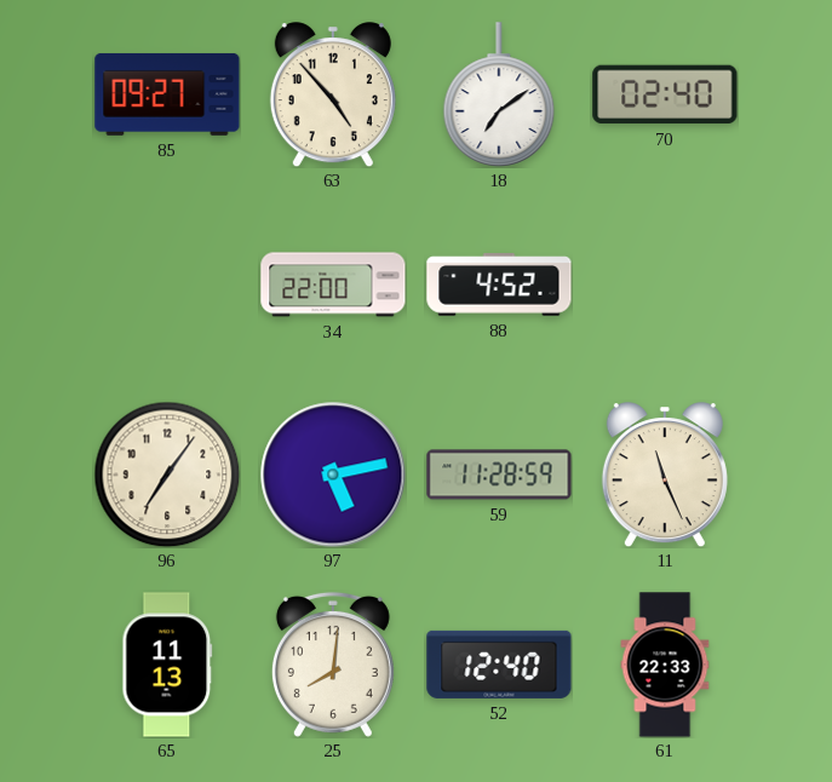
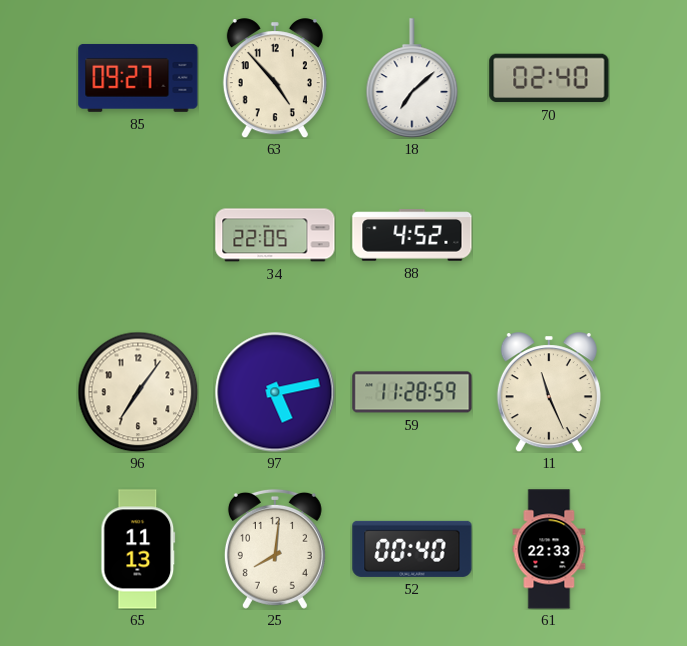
18: 7:09 -> 7:08
34: 22:00 -> 22:05
52: 12:40 -> 00:40
